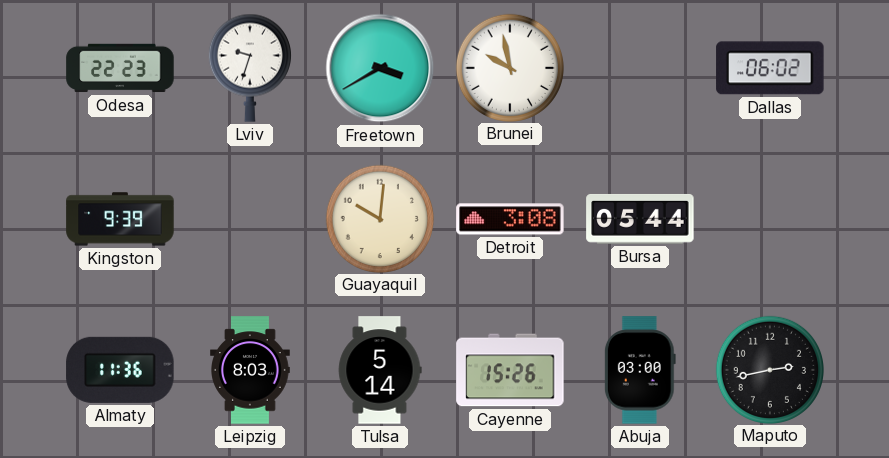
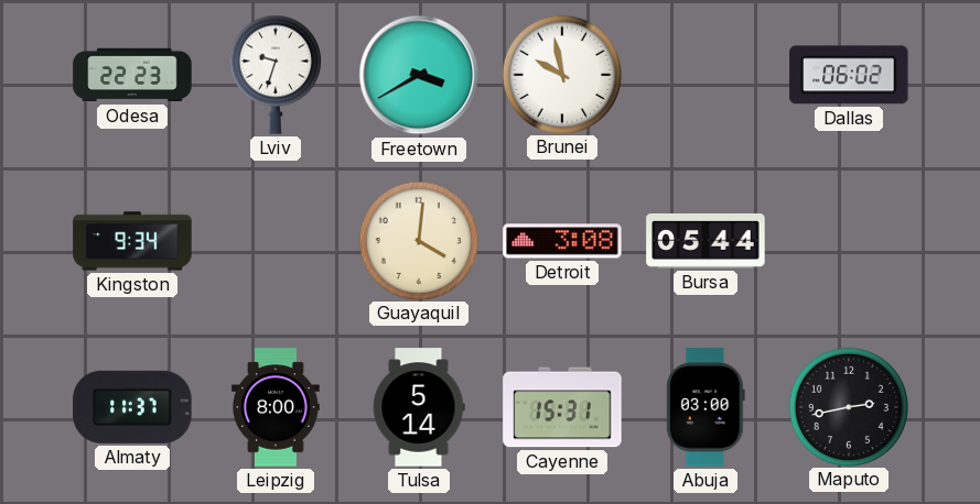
Kingston: 9:39 -> 9:34
Guayaquil: 10:01 -> 4:01
Almaty: 11:36 -> 11:37
Leipzig: 8:03 -> 8:00
Cayenne: 15:26 -> 15:31
